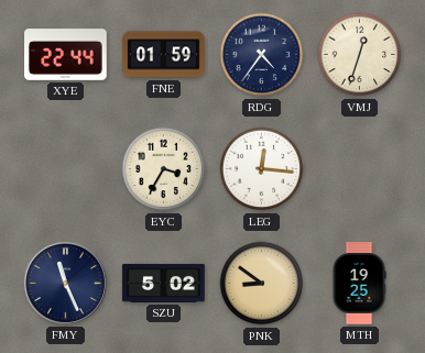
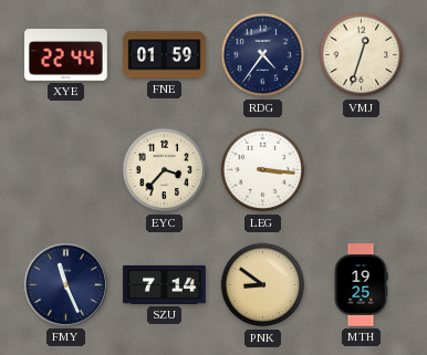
EYC: 3:35 -> 3:37
LEG: 12:16 -> 3:16
SZU: 5:02 -> 7:14
